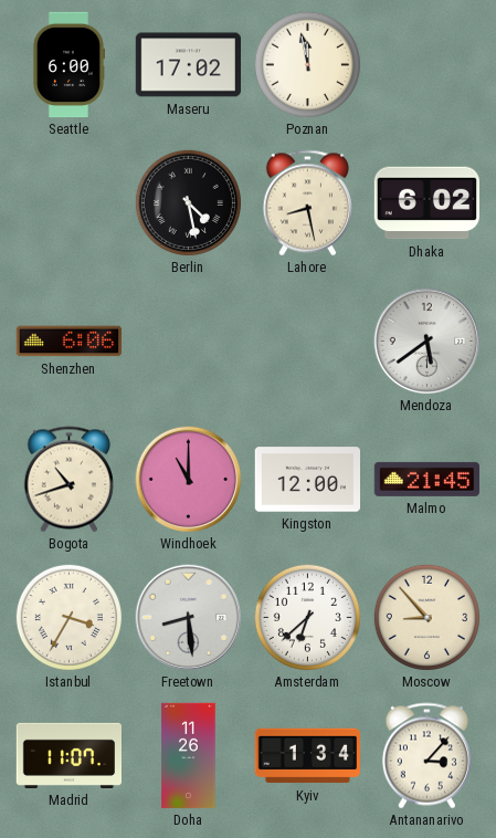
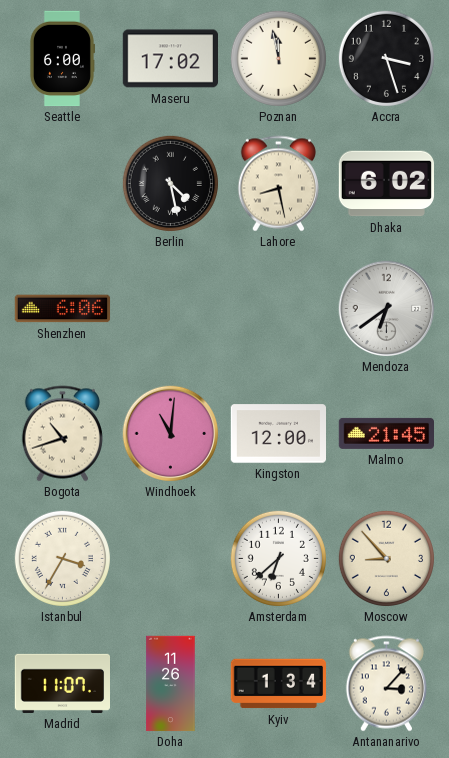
Accra: none -> 3:27
Mendoza: 5:39 -> 6:39
Windhoek: 11:00 -> 11:01
Freetown: 8:29 -> none
